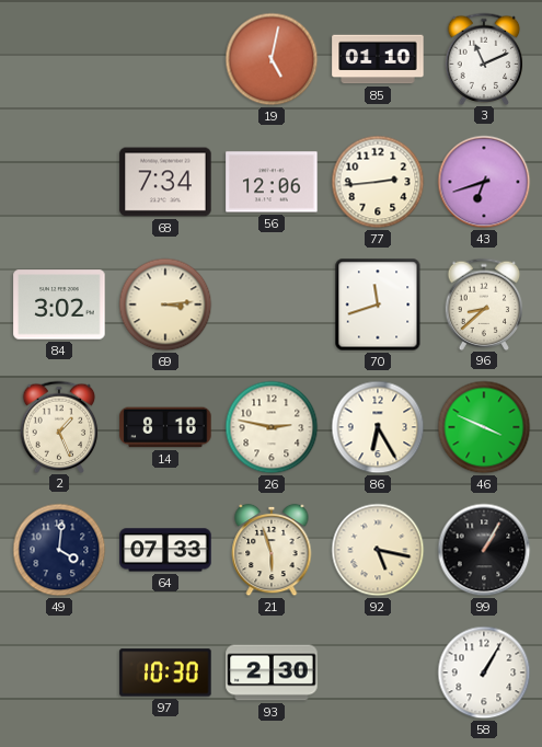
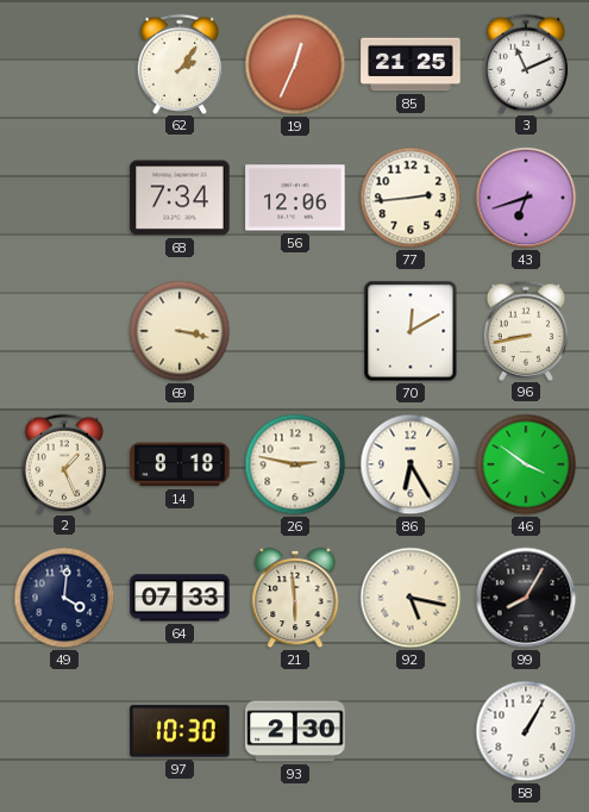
62: none -> 2:06
19: 5:02 -> 12:34
85: 01:10 -> 21:25
84: 3:02 -> none
69: 3:14 -> 3:17
70: 11:42 -> 12:10
96: 8:38 -> 8:43
46: 3:49 -> 3:51
21: 5:57 -> 5:59
99: 1:05 -> 8:05
